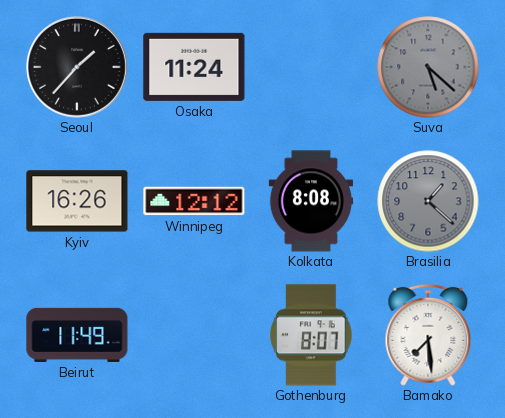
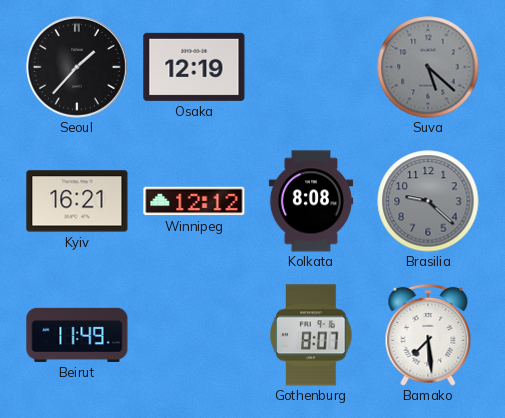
Osaka: 11:24 -> 12:19
Kyiv: 16:26 -> 16:21
Brasilia: 1:22 -> 9:22
